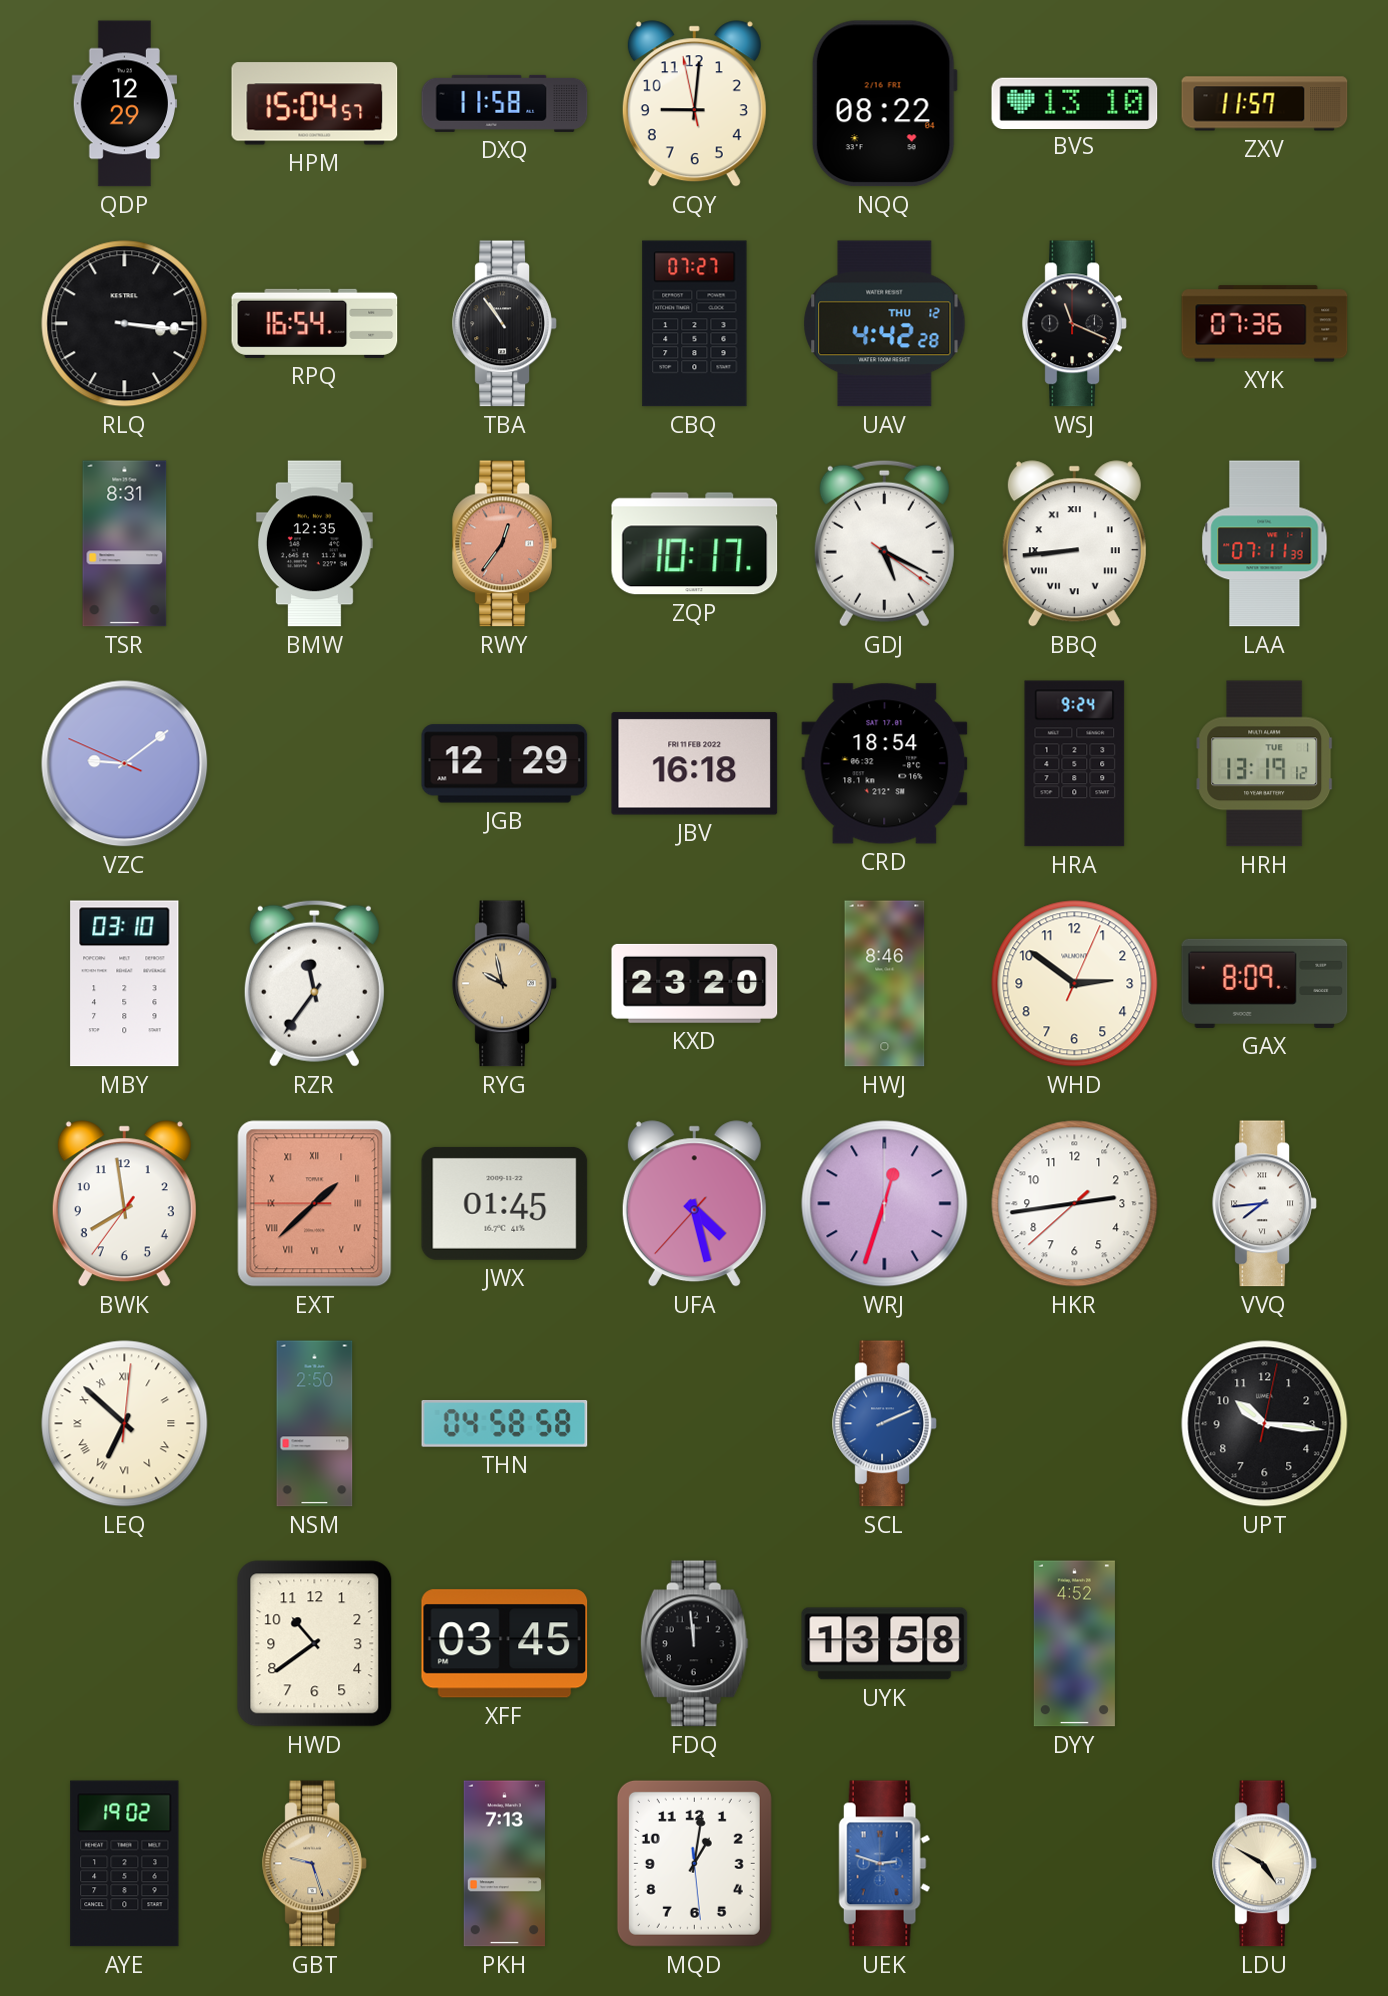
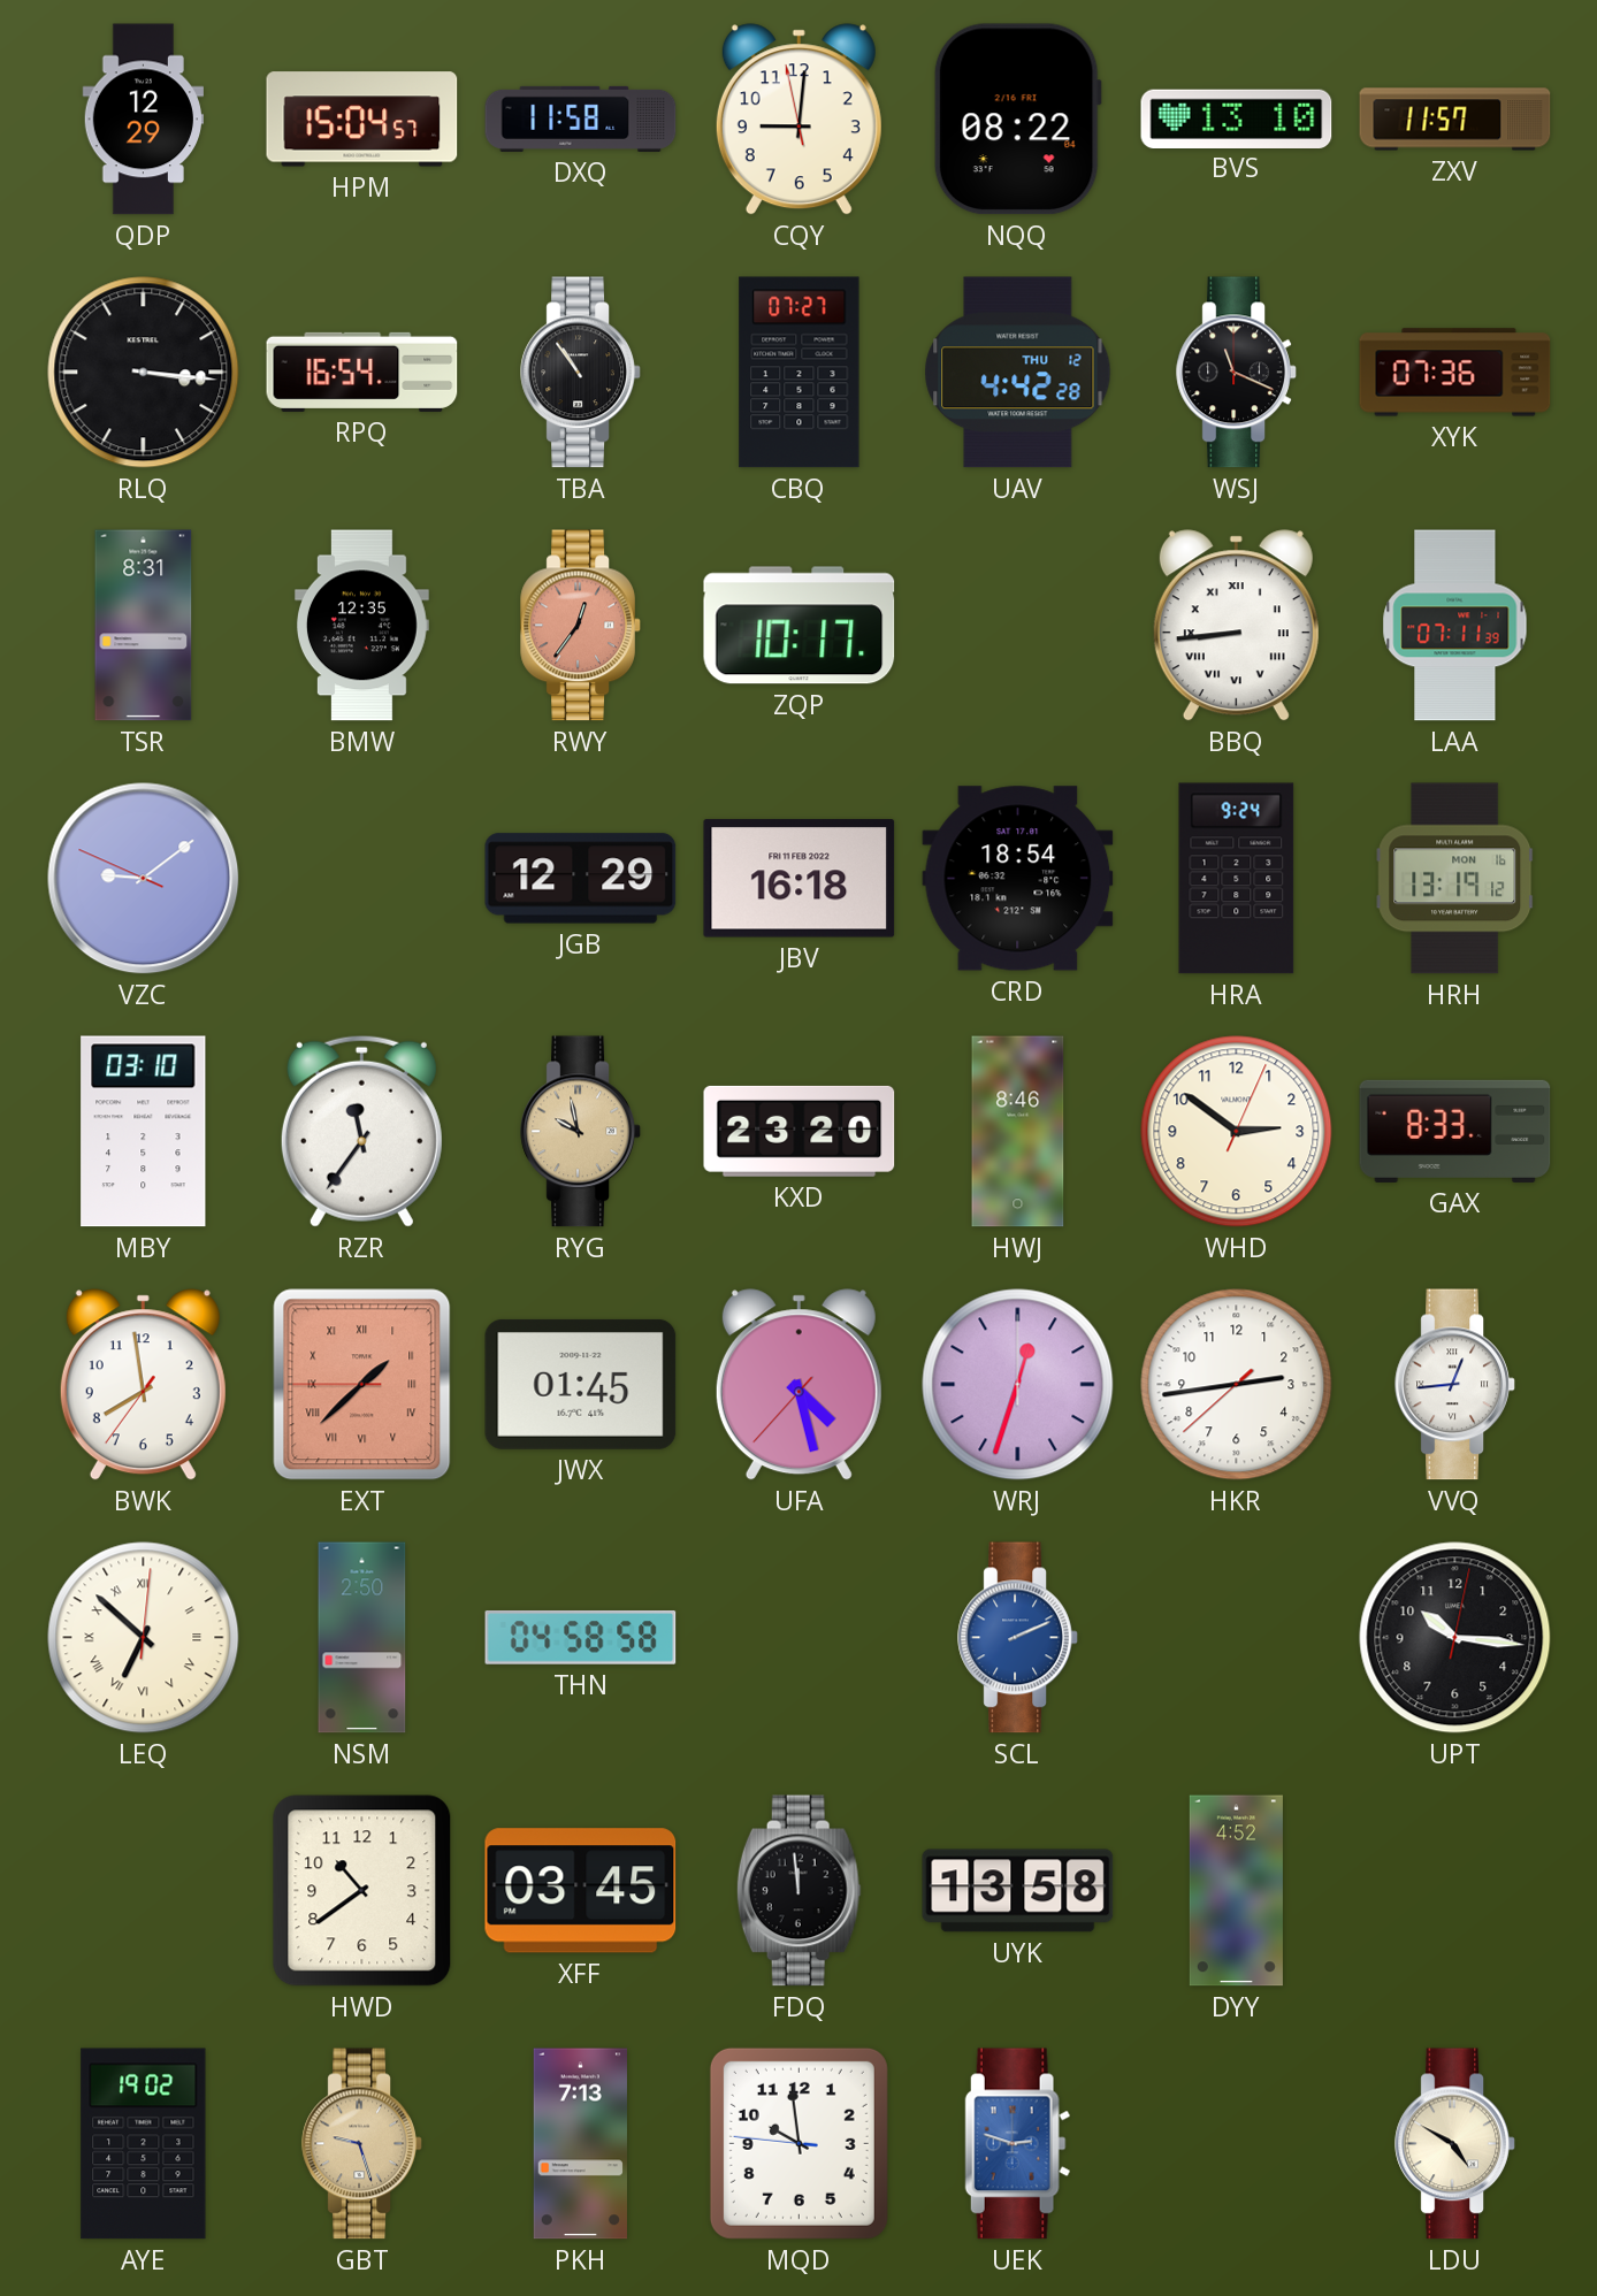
GDJ: 5:19 -> none
HRH date: TUE 1 -> MON 16
GAX: 8:09 -> 8:33
VVQ: 7:44 -> 12:44
MQD: 1:01 -> 9:58
